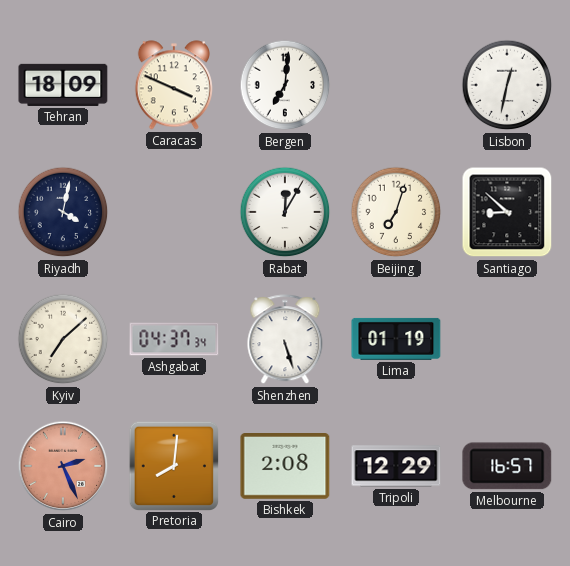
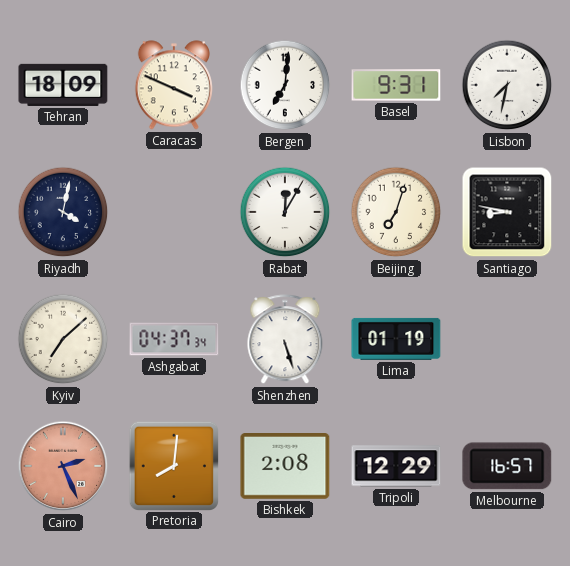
Basel: none -> 9:31
Lisbon: 12:32 -> 7:32
Santiago: 8:52 -> 8:47
